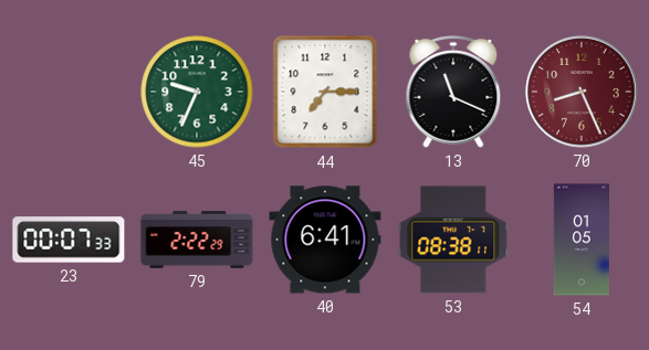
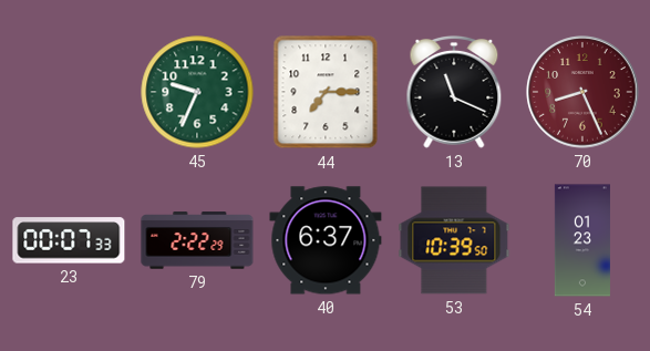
40: 6:41 -> 6:37
53: 08:38 -> 10:39
54: 01:05 -> 01:23
